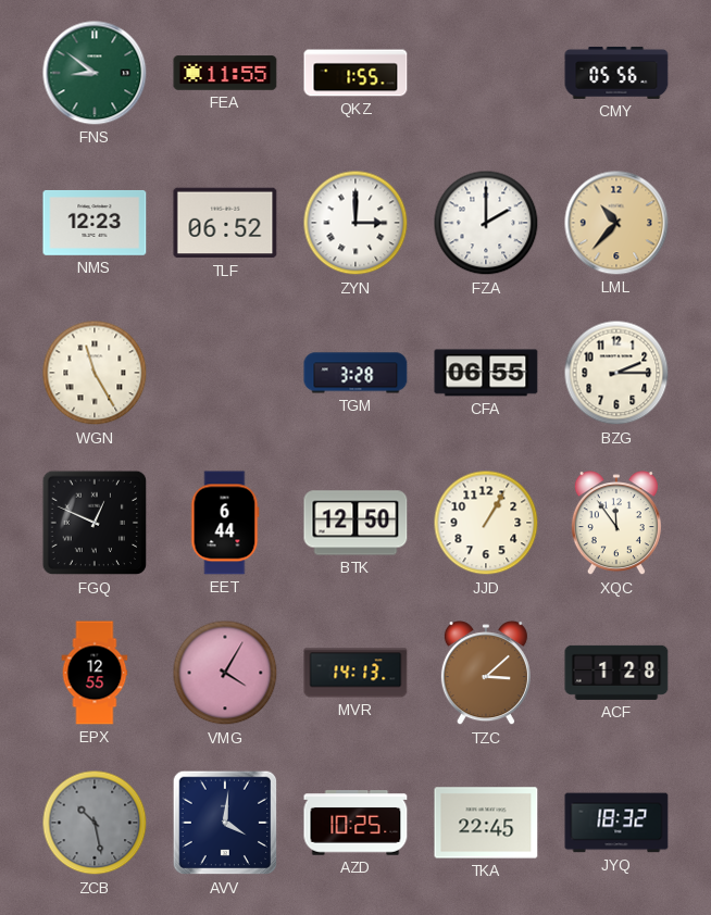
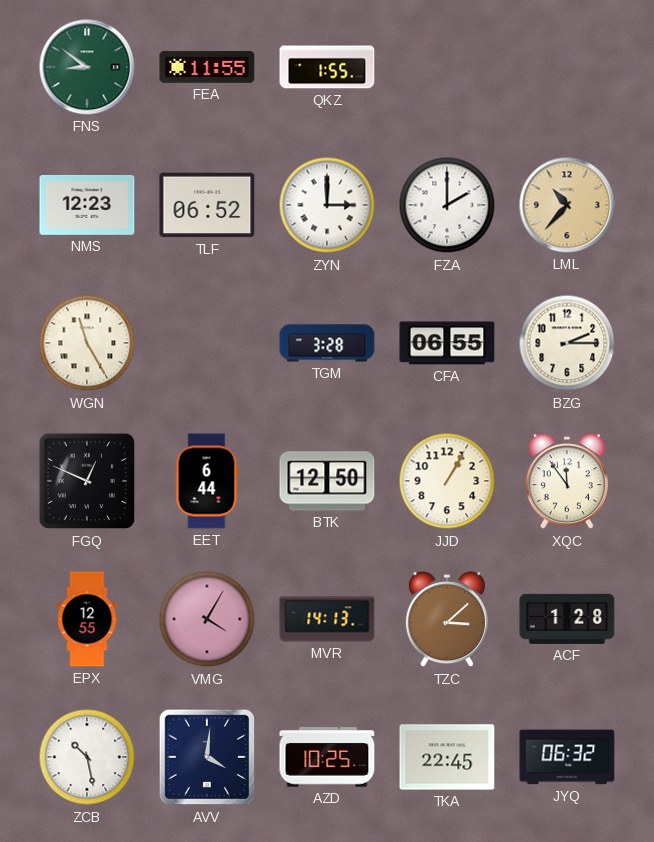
CMY: 05:56 -> none
ZCB dial: grey -> white
JYQ: 18:32 -> 06:32
